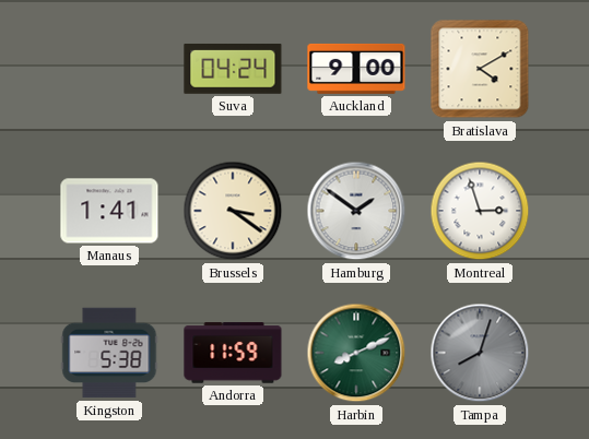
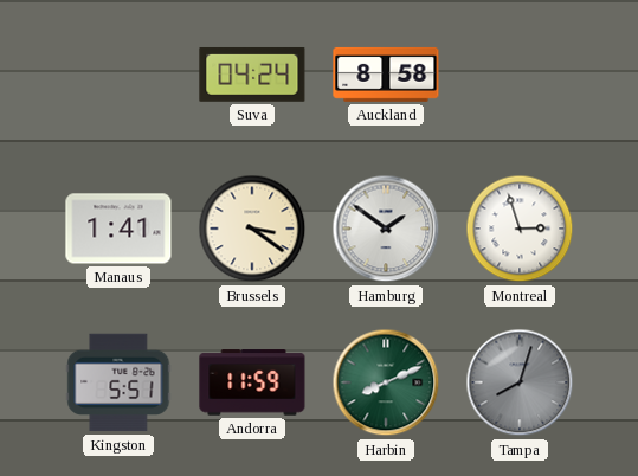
Auckland: 9:00 -> 8:58
Bratislava: 4:10 -> none
Kingston: 5:38 -> 5:51
